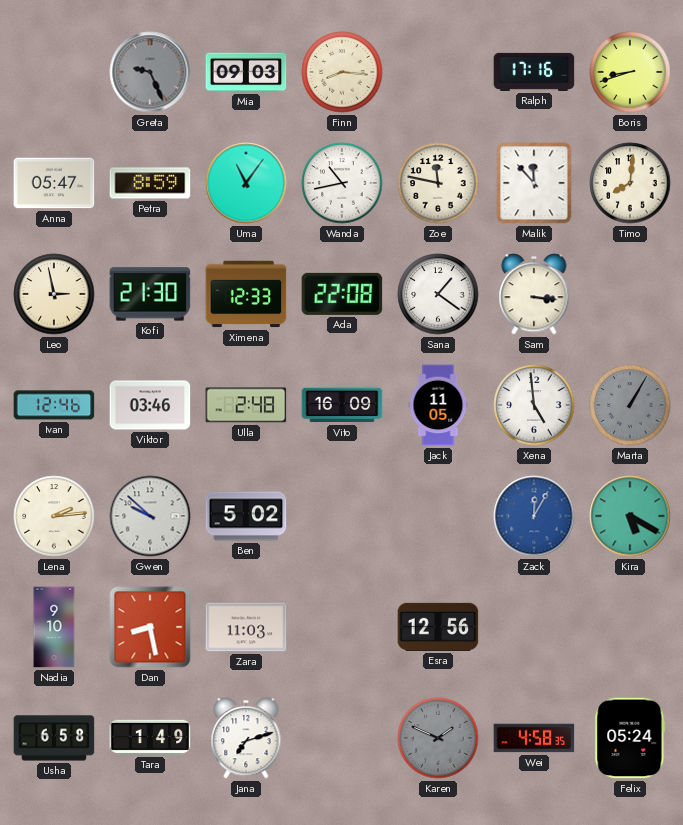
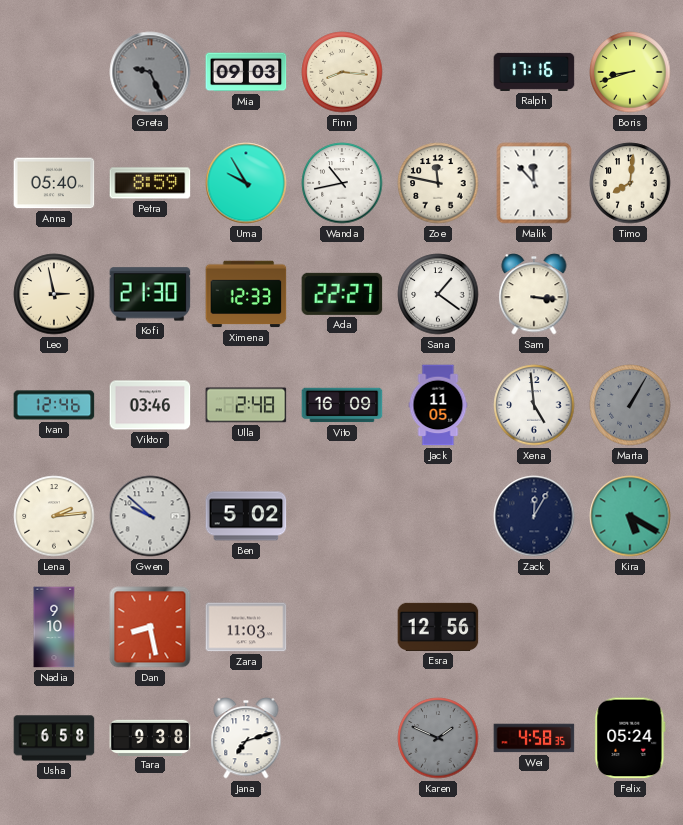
Anna: 05:47 -> 05:40
Uma: 11:06 -> 9:55
Ada: 22:08 -> 22:27
Zack dial: blue -> navy
Tara: 1:49 -> 9:38
